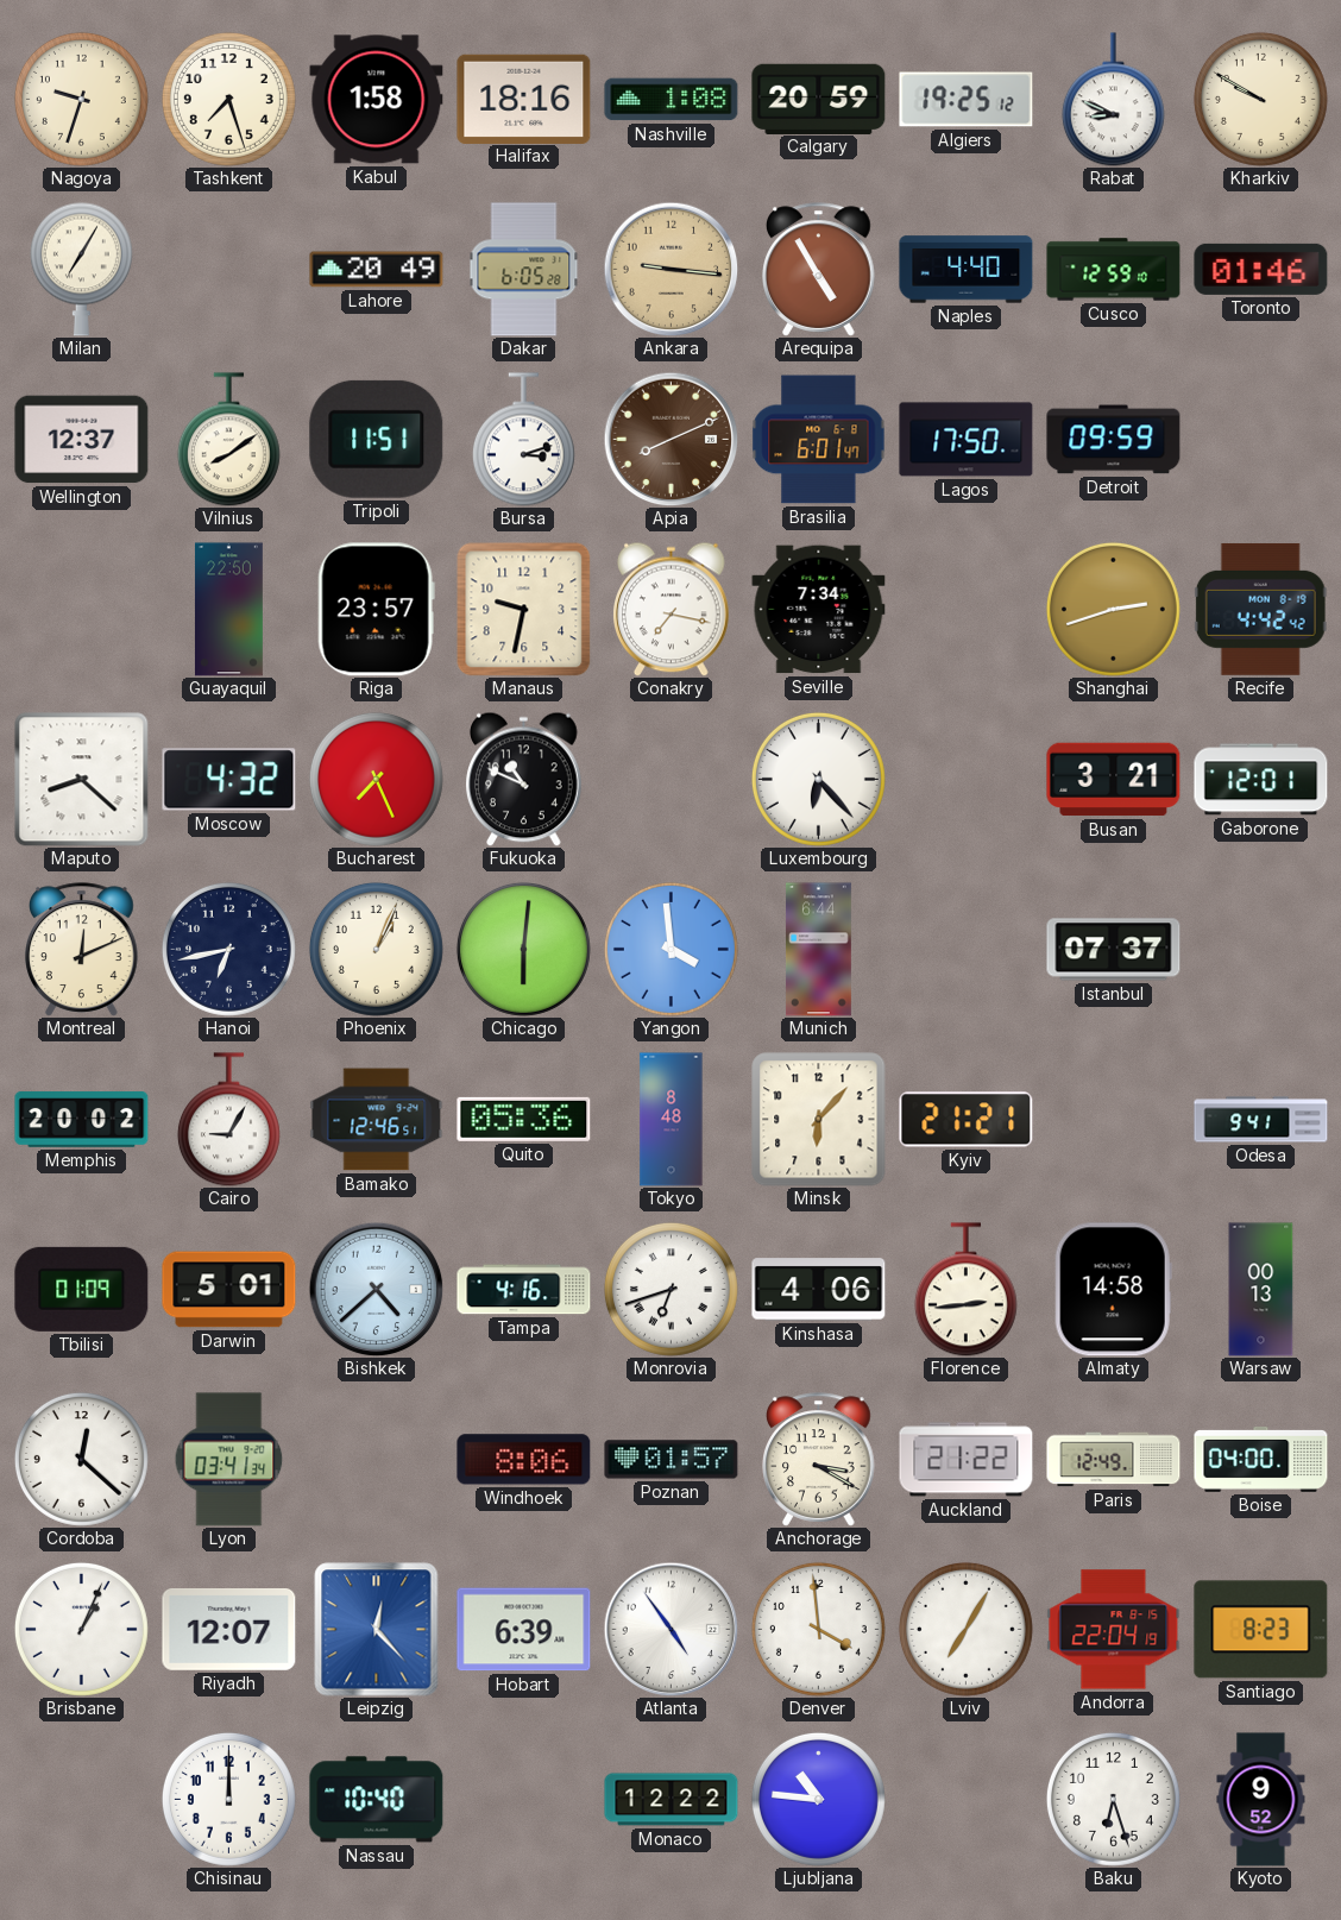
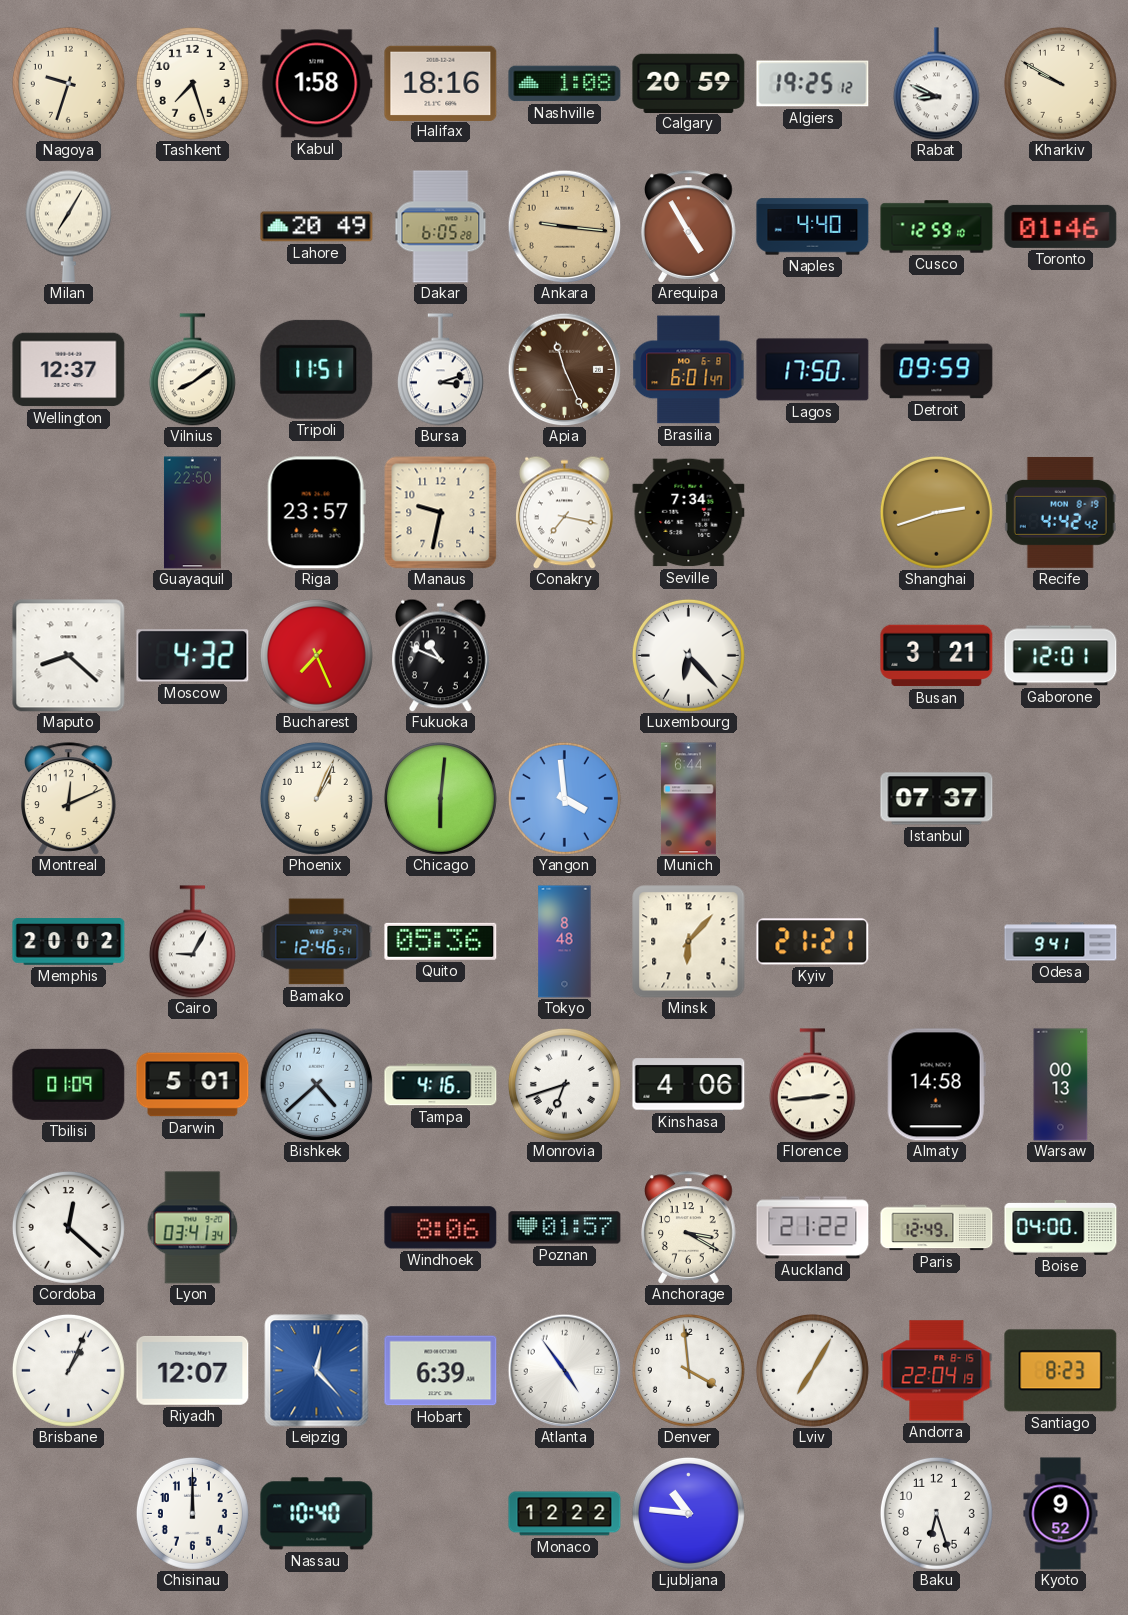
Apia: 8:11 -> 11:26
Hanoi: 6:43 -> none
